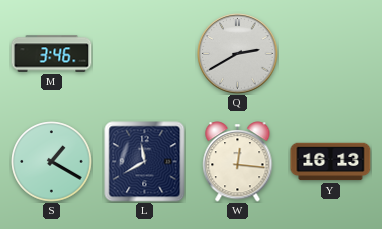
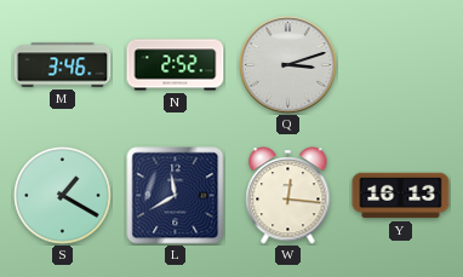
N: none -> 2:52
Q: 2:40 -> 3:12
